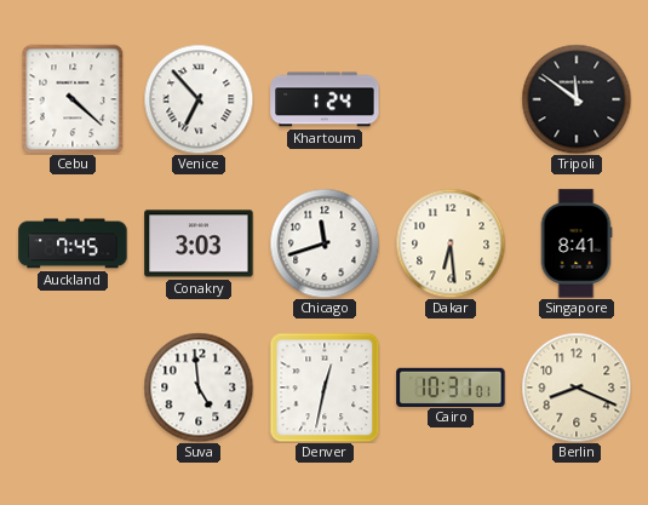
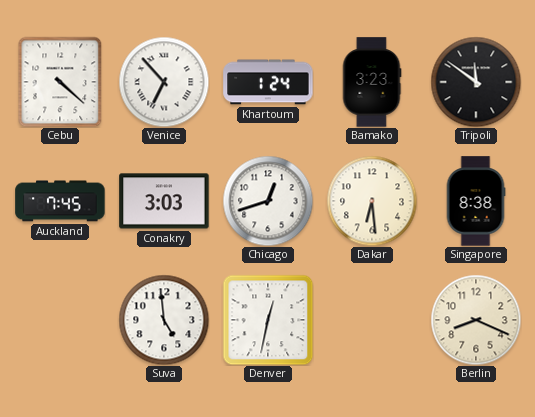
Bamako: none -> 3:23
Chicago: 11:42 -> 12:42
Singapore: 8:41 -> 8:38
Cairo: 10:31 -> none
